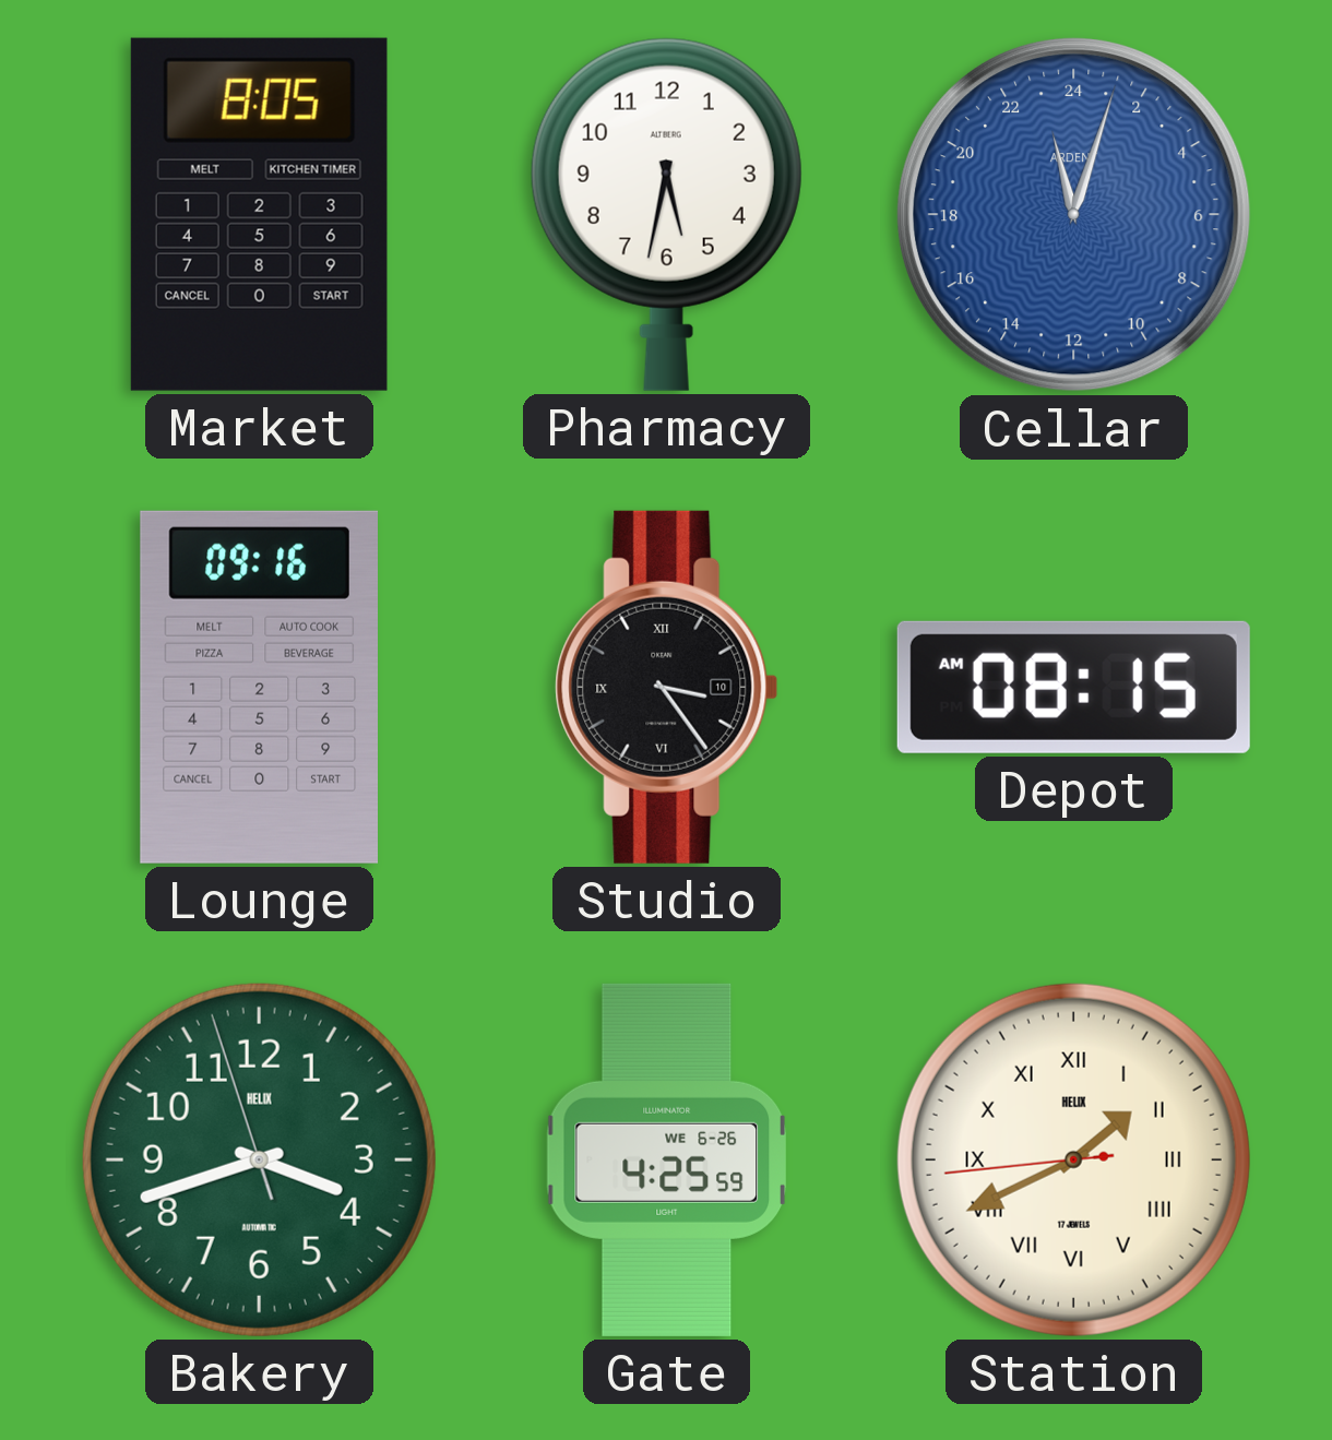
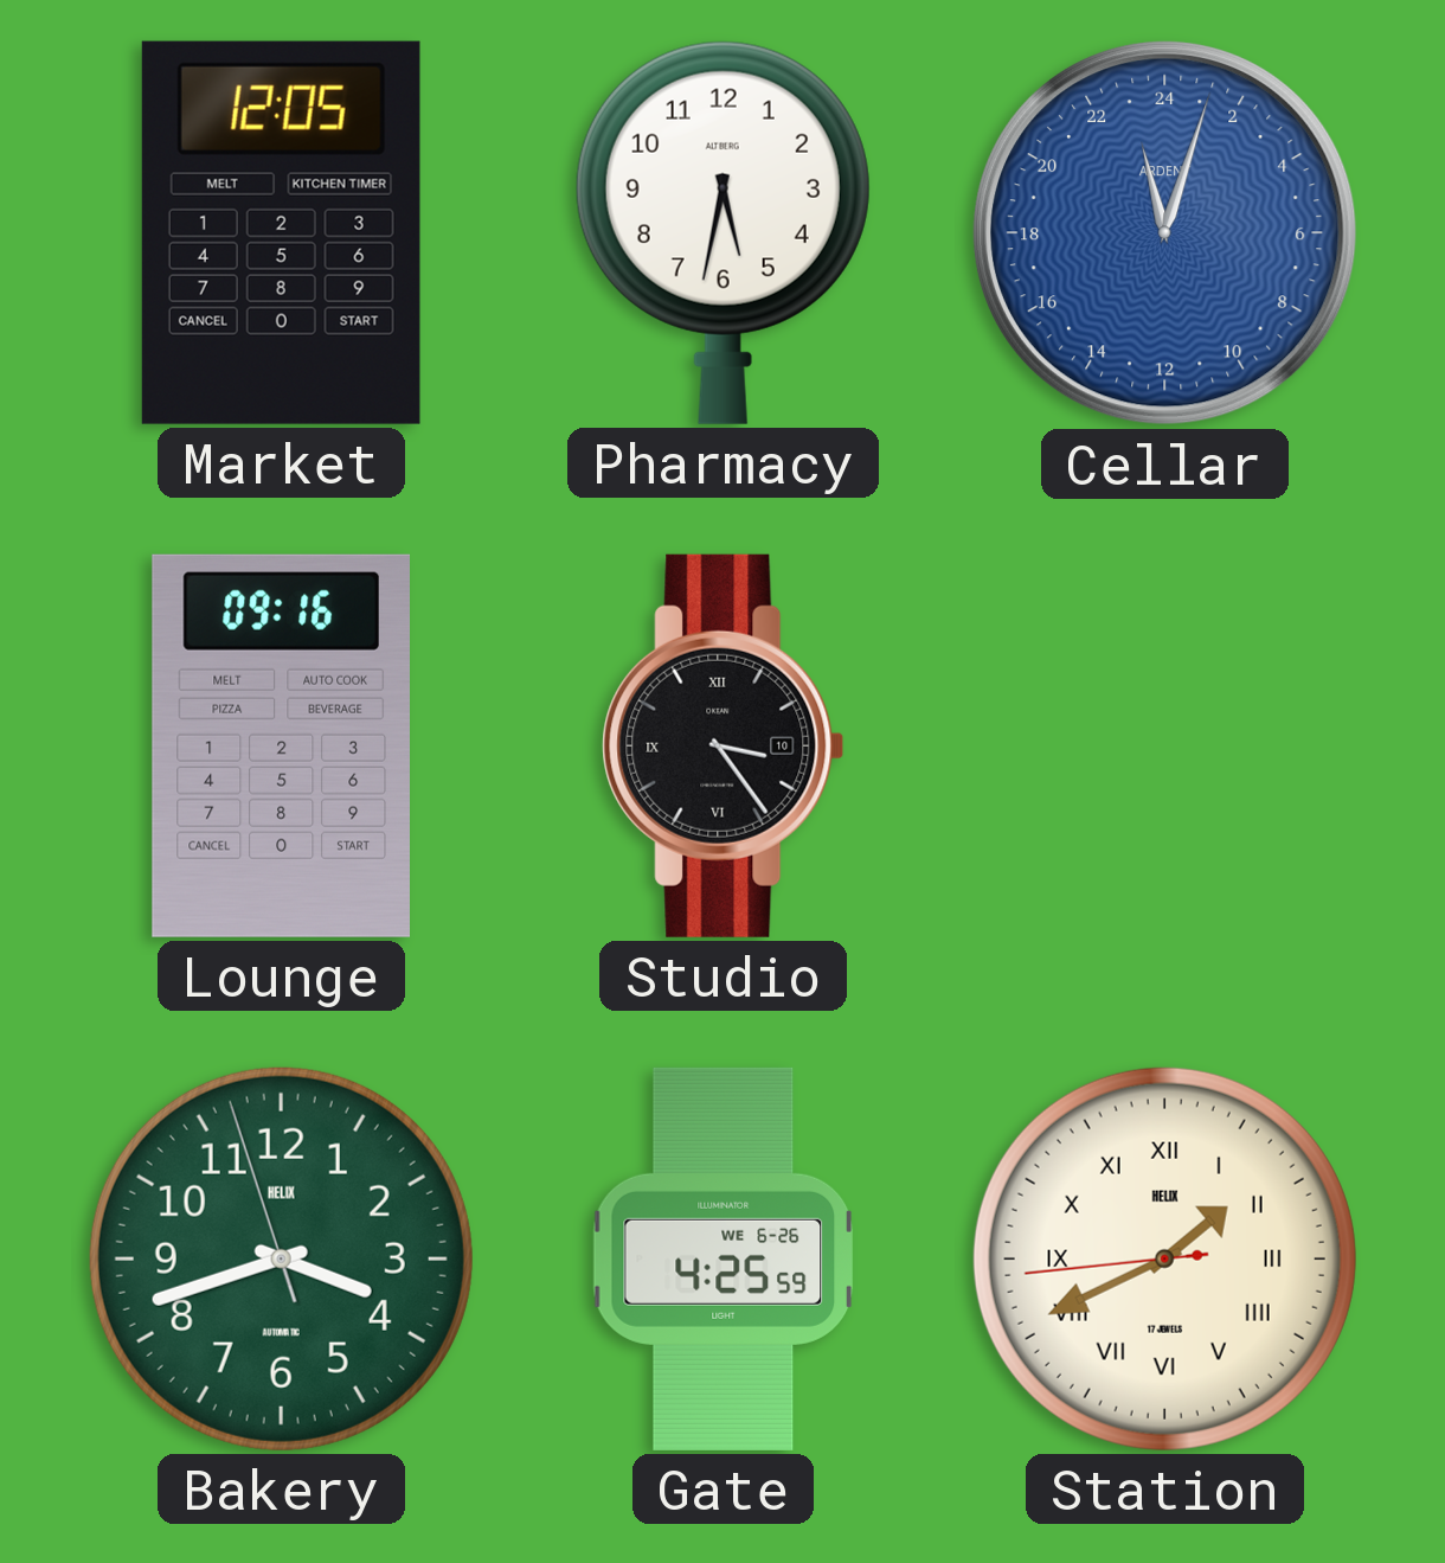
Market: 8:05 -> 12:05
Depot: 08:15 -> none
